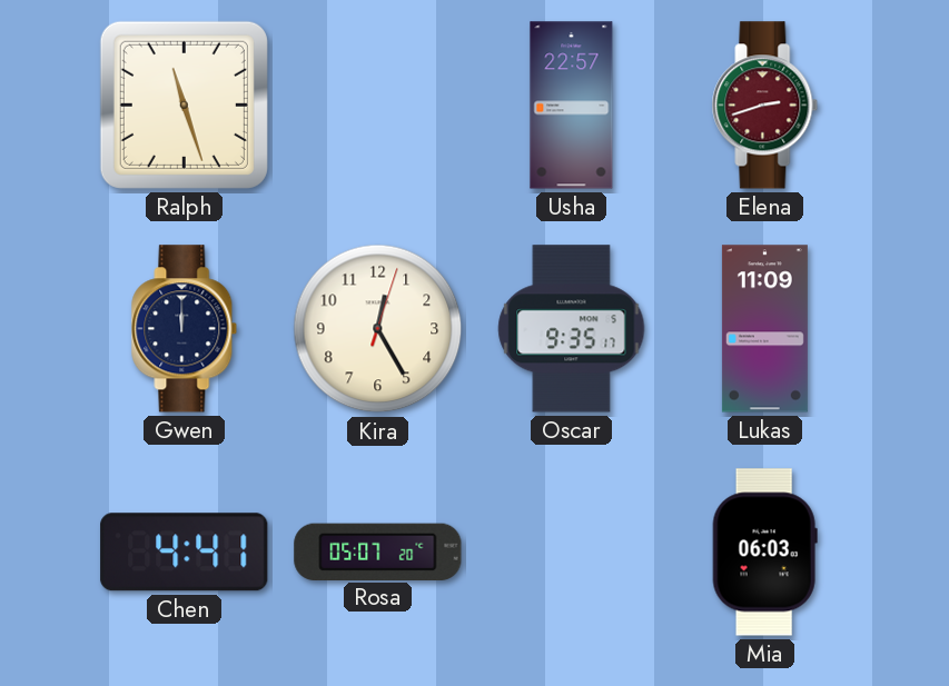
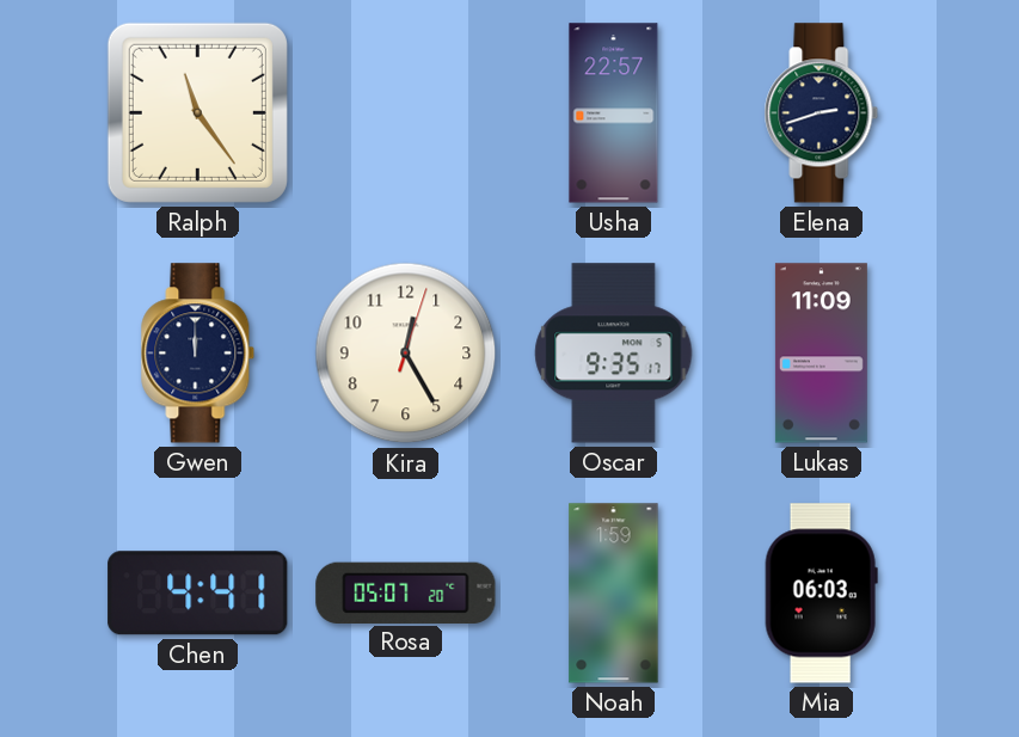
Ralph: 11:27 -> 11:24
Elena dial: burgundy -> navy
Noah: none -> 1:59
